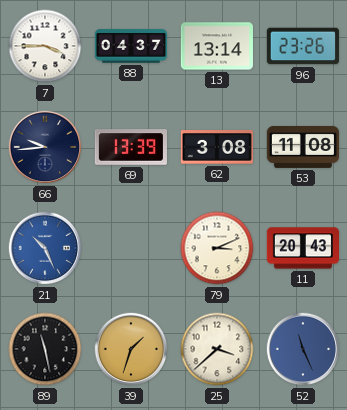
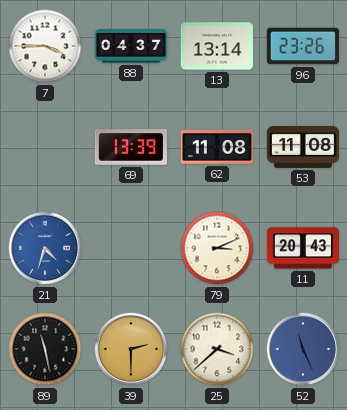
66: 9:44 -> none
62: 3:08 -> 11:08
21: 10:26 -> 4:33
39: 1:33 -> 2:30
